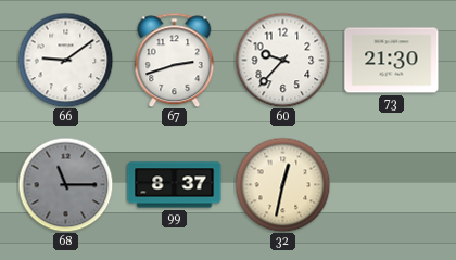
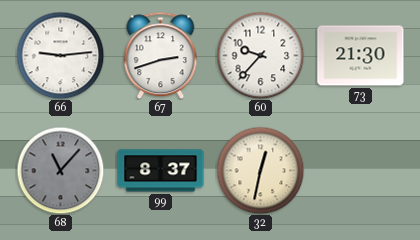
66: 9:09 -> 9:14
68: 11:15 -> 11:07
